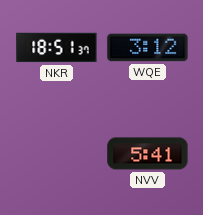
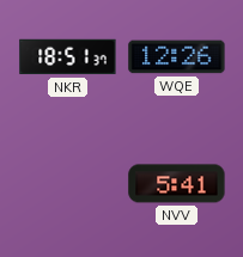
WQE: 3:12 -> 12:26
